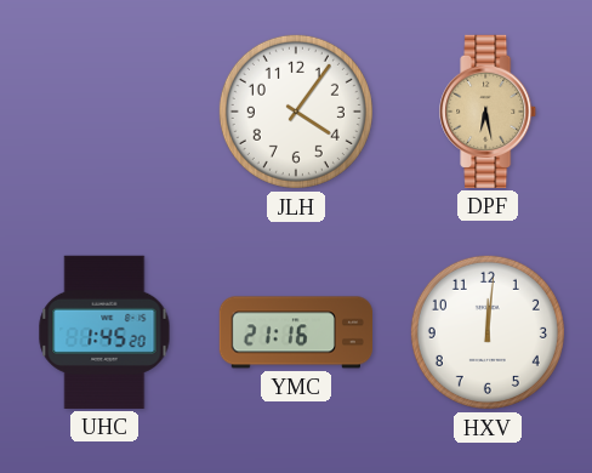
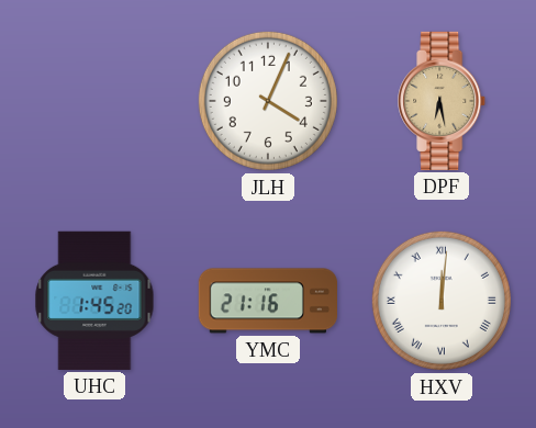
JLH: 4:06 -> 4:04
HXV numerals: Arabic -> Roman
